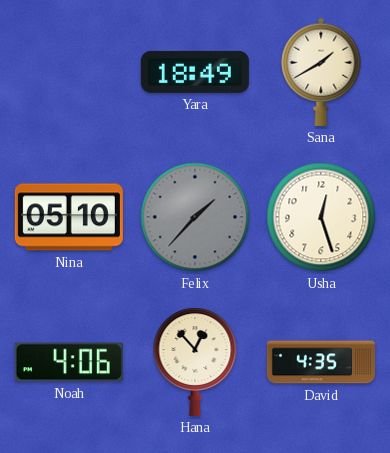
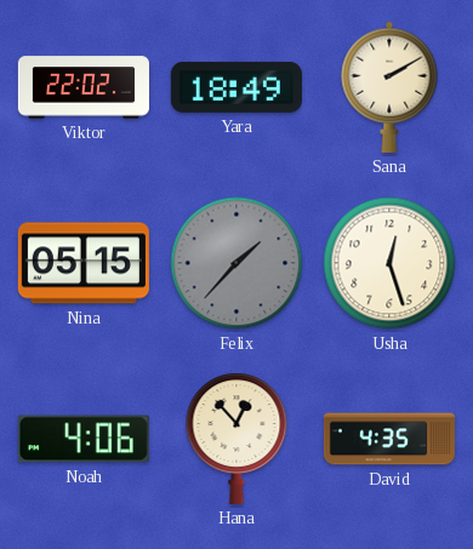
Viktor: none -> 22:02
Sana: 1:40 -> 2:10
Nina: 05:10 -> 05:15
